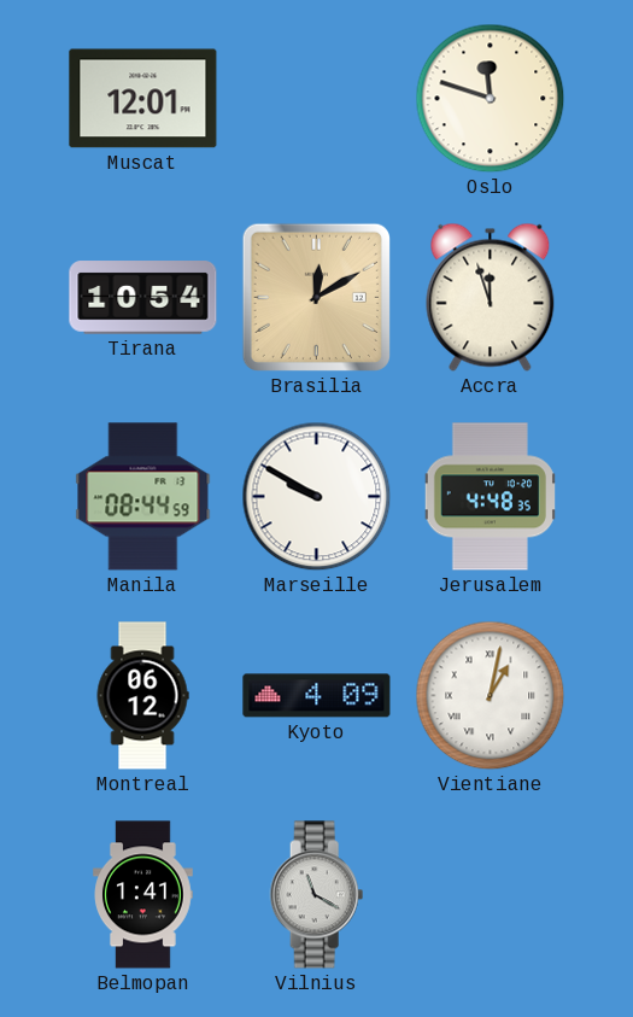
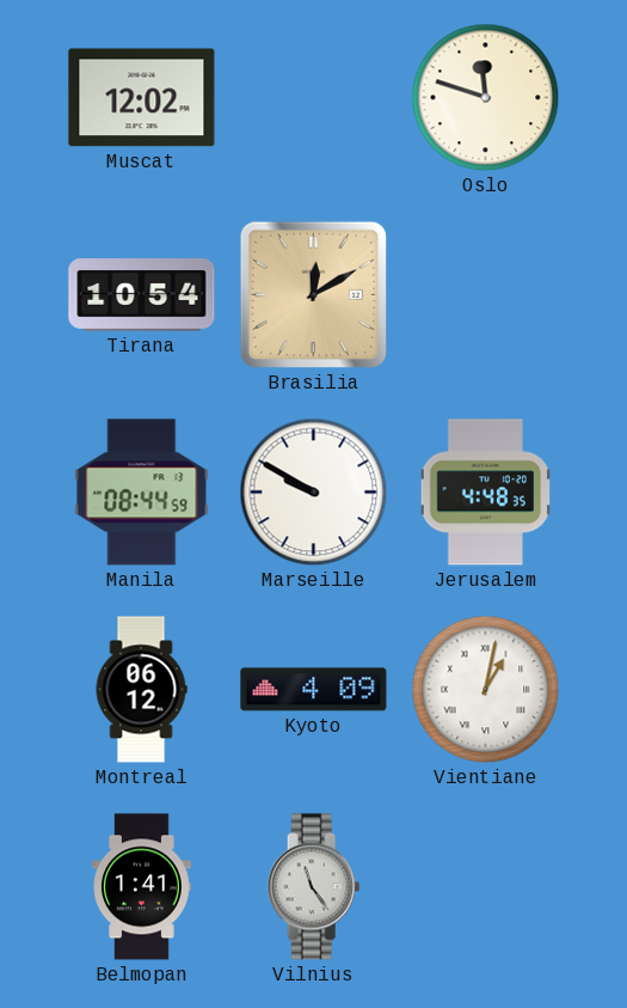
Muscat: 12:01 -> 12:02
Accra: 11:57 -> none
Vilnius: 11:20 -> 11:24
